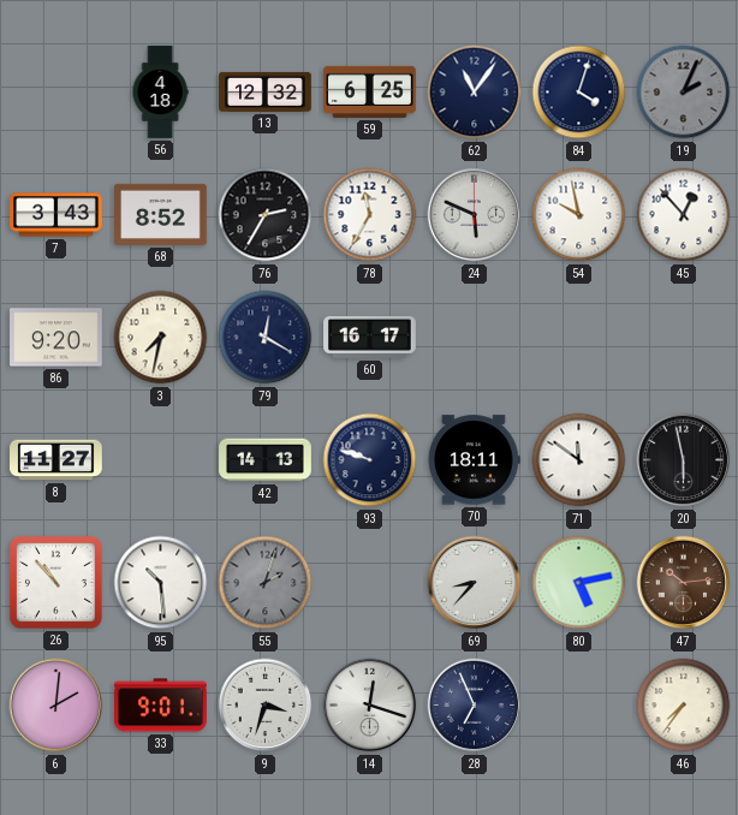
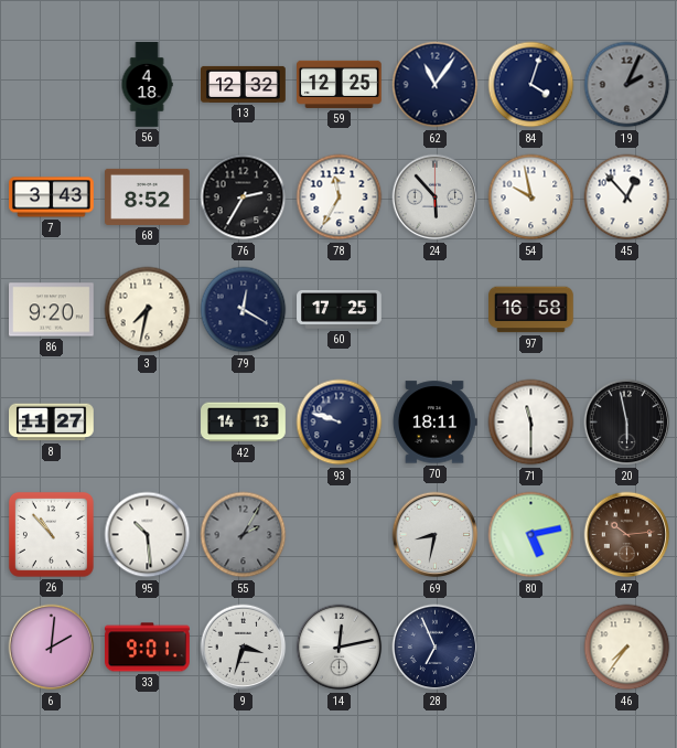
59: 6:25 -> 12:25
24: 5:49 -> 5:53
60: 16:17 -> 17:25
97: none -> 16:58
71: 11:51 -> 11:30
55: 2:03 -> 2:05
69: 8:37 -> 8:32
14: 12:18 -> 12:13
